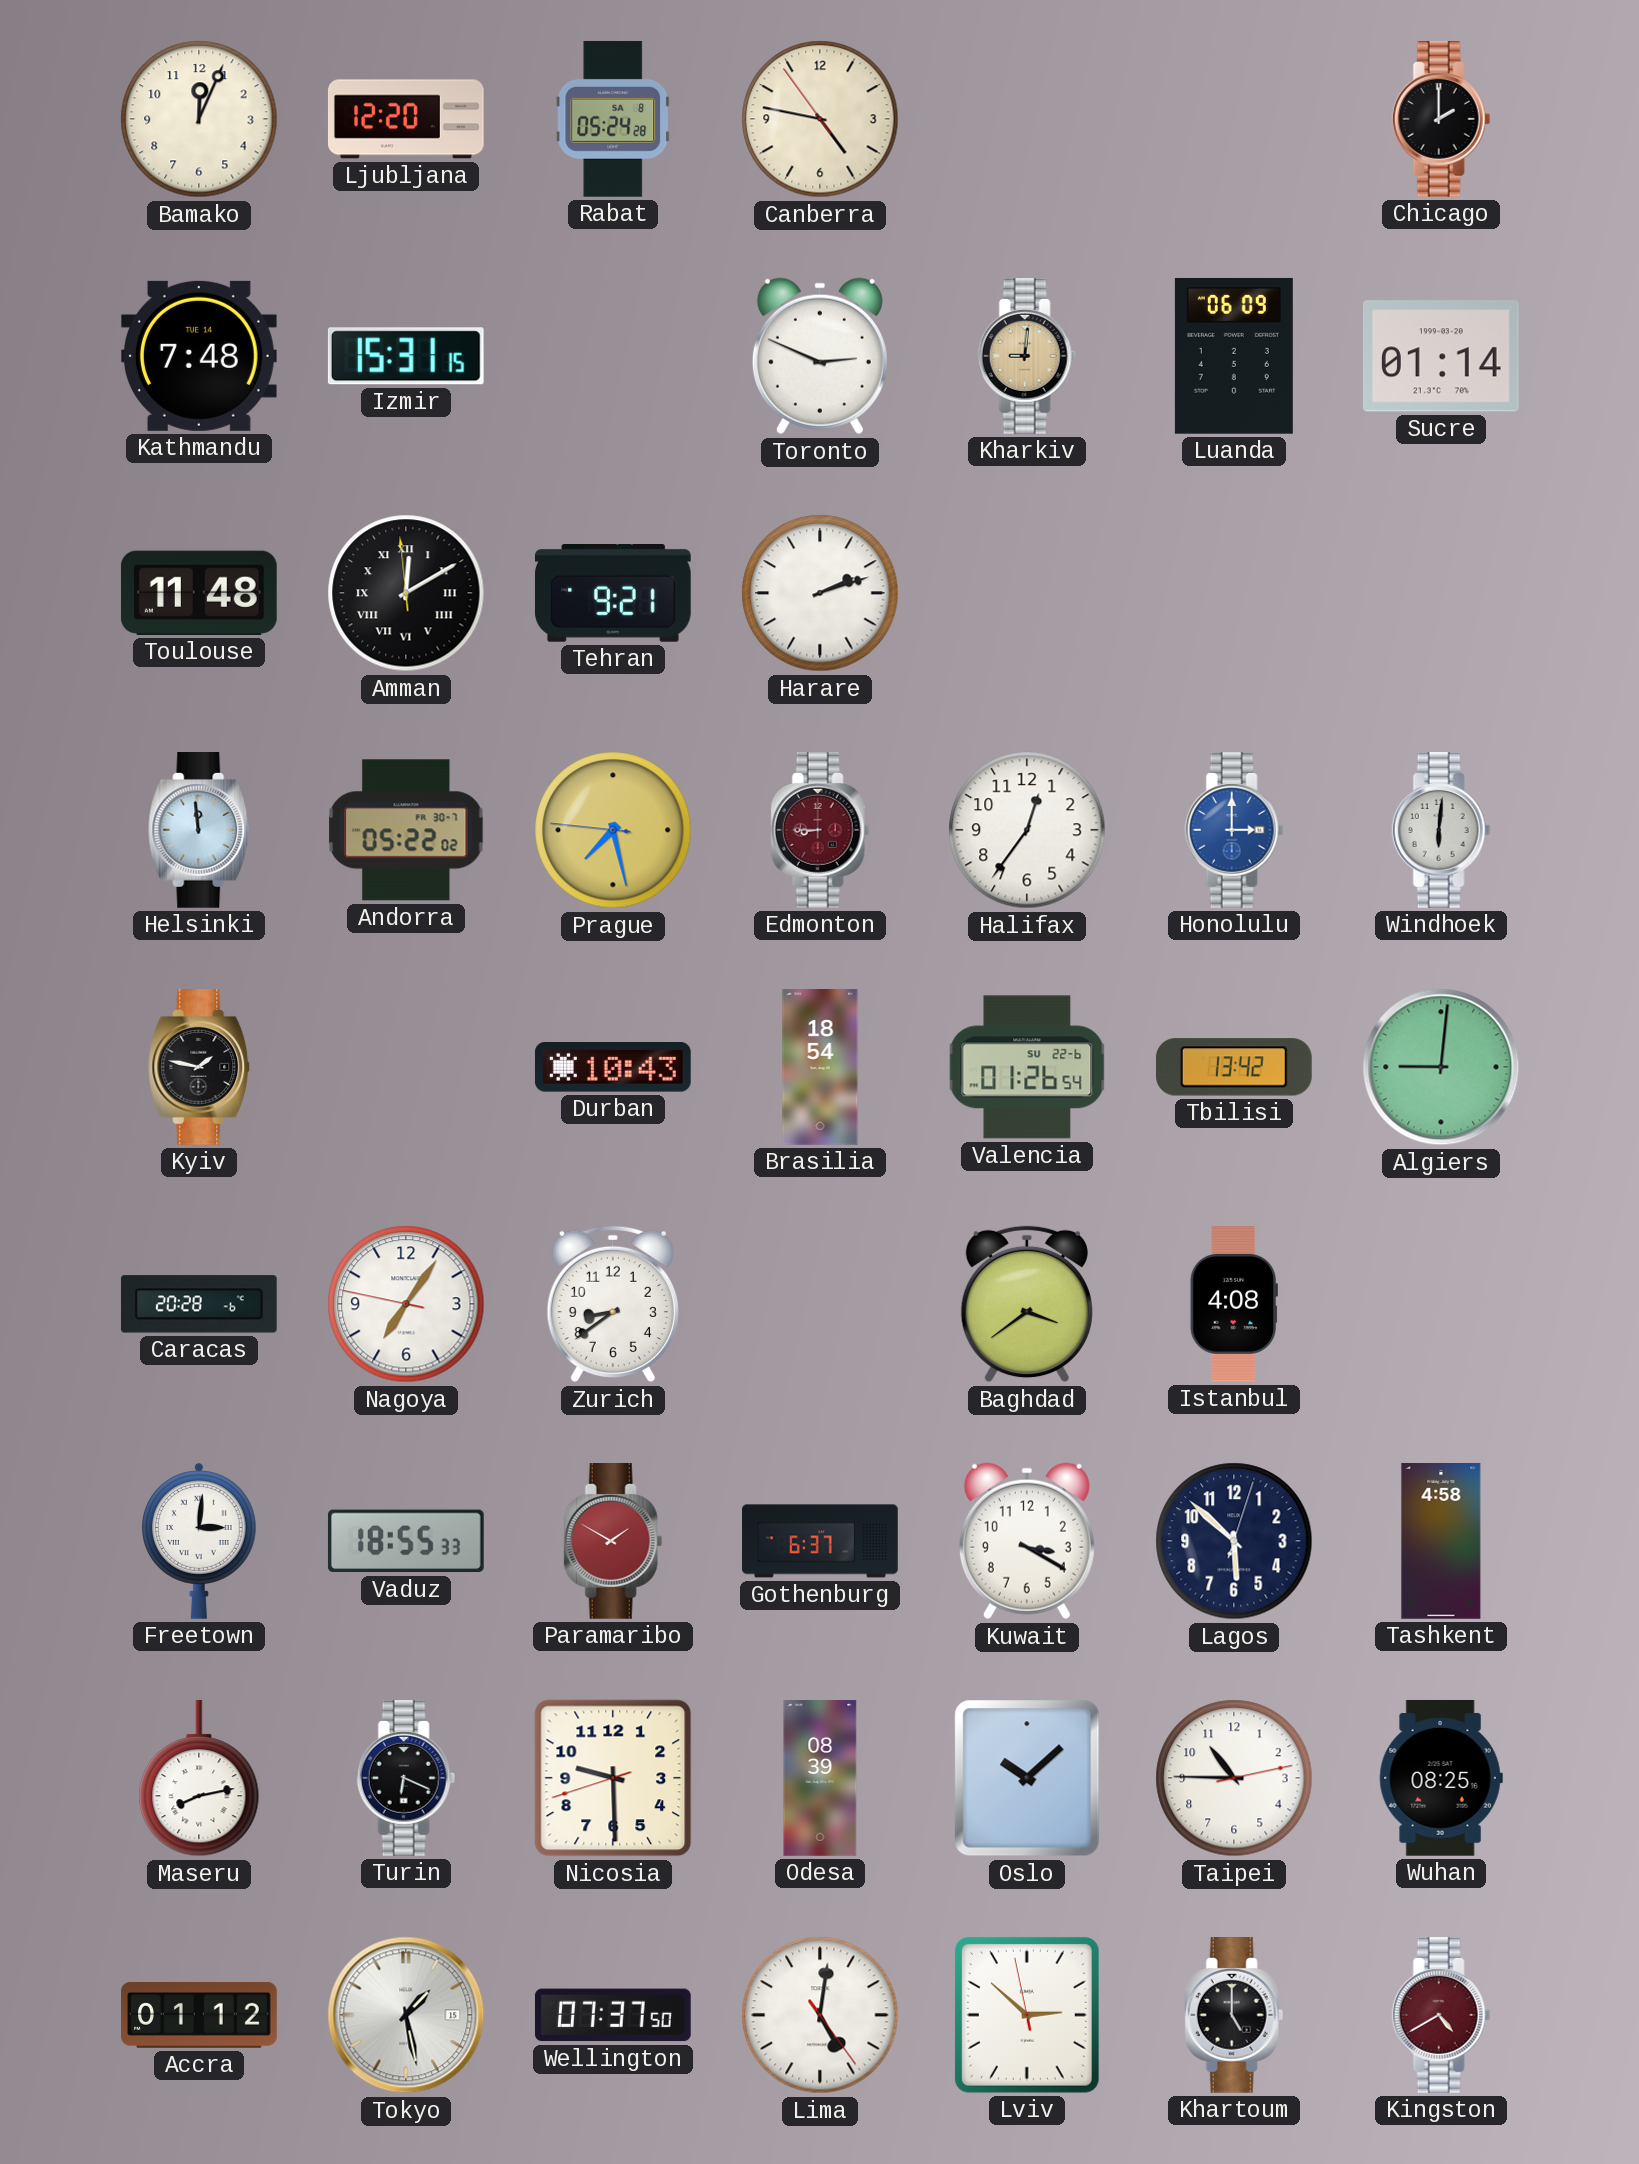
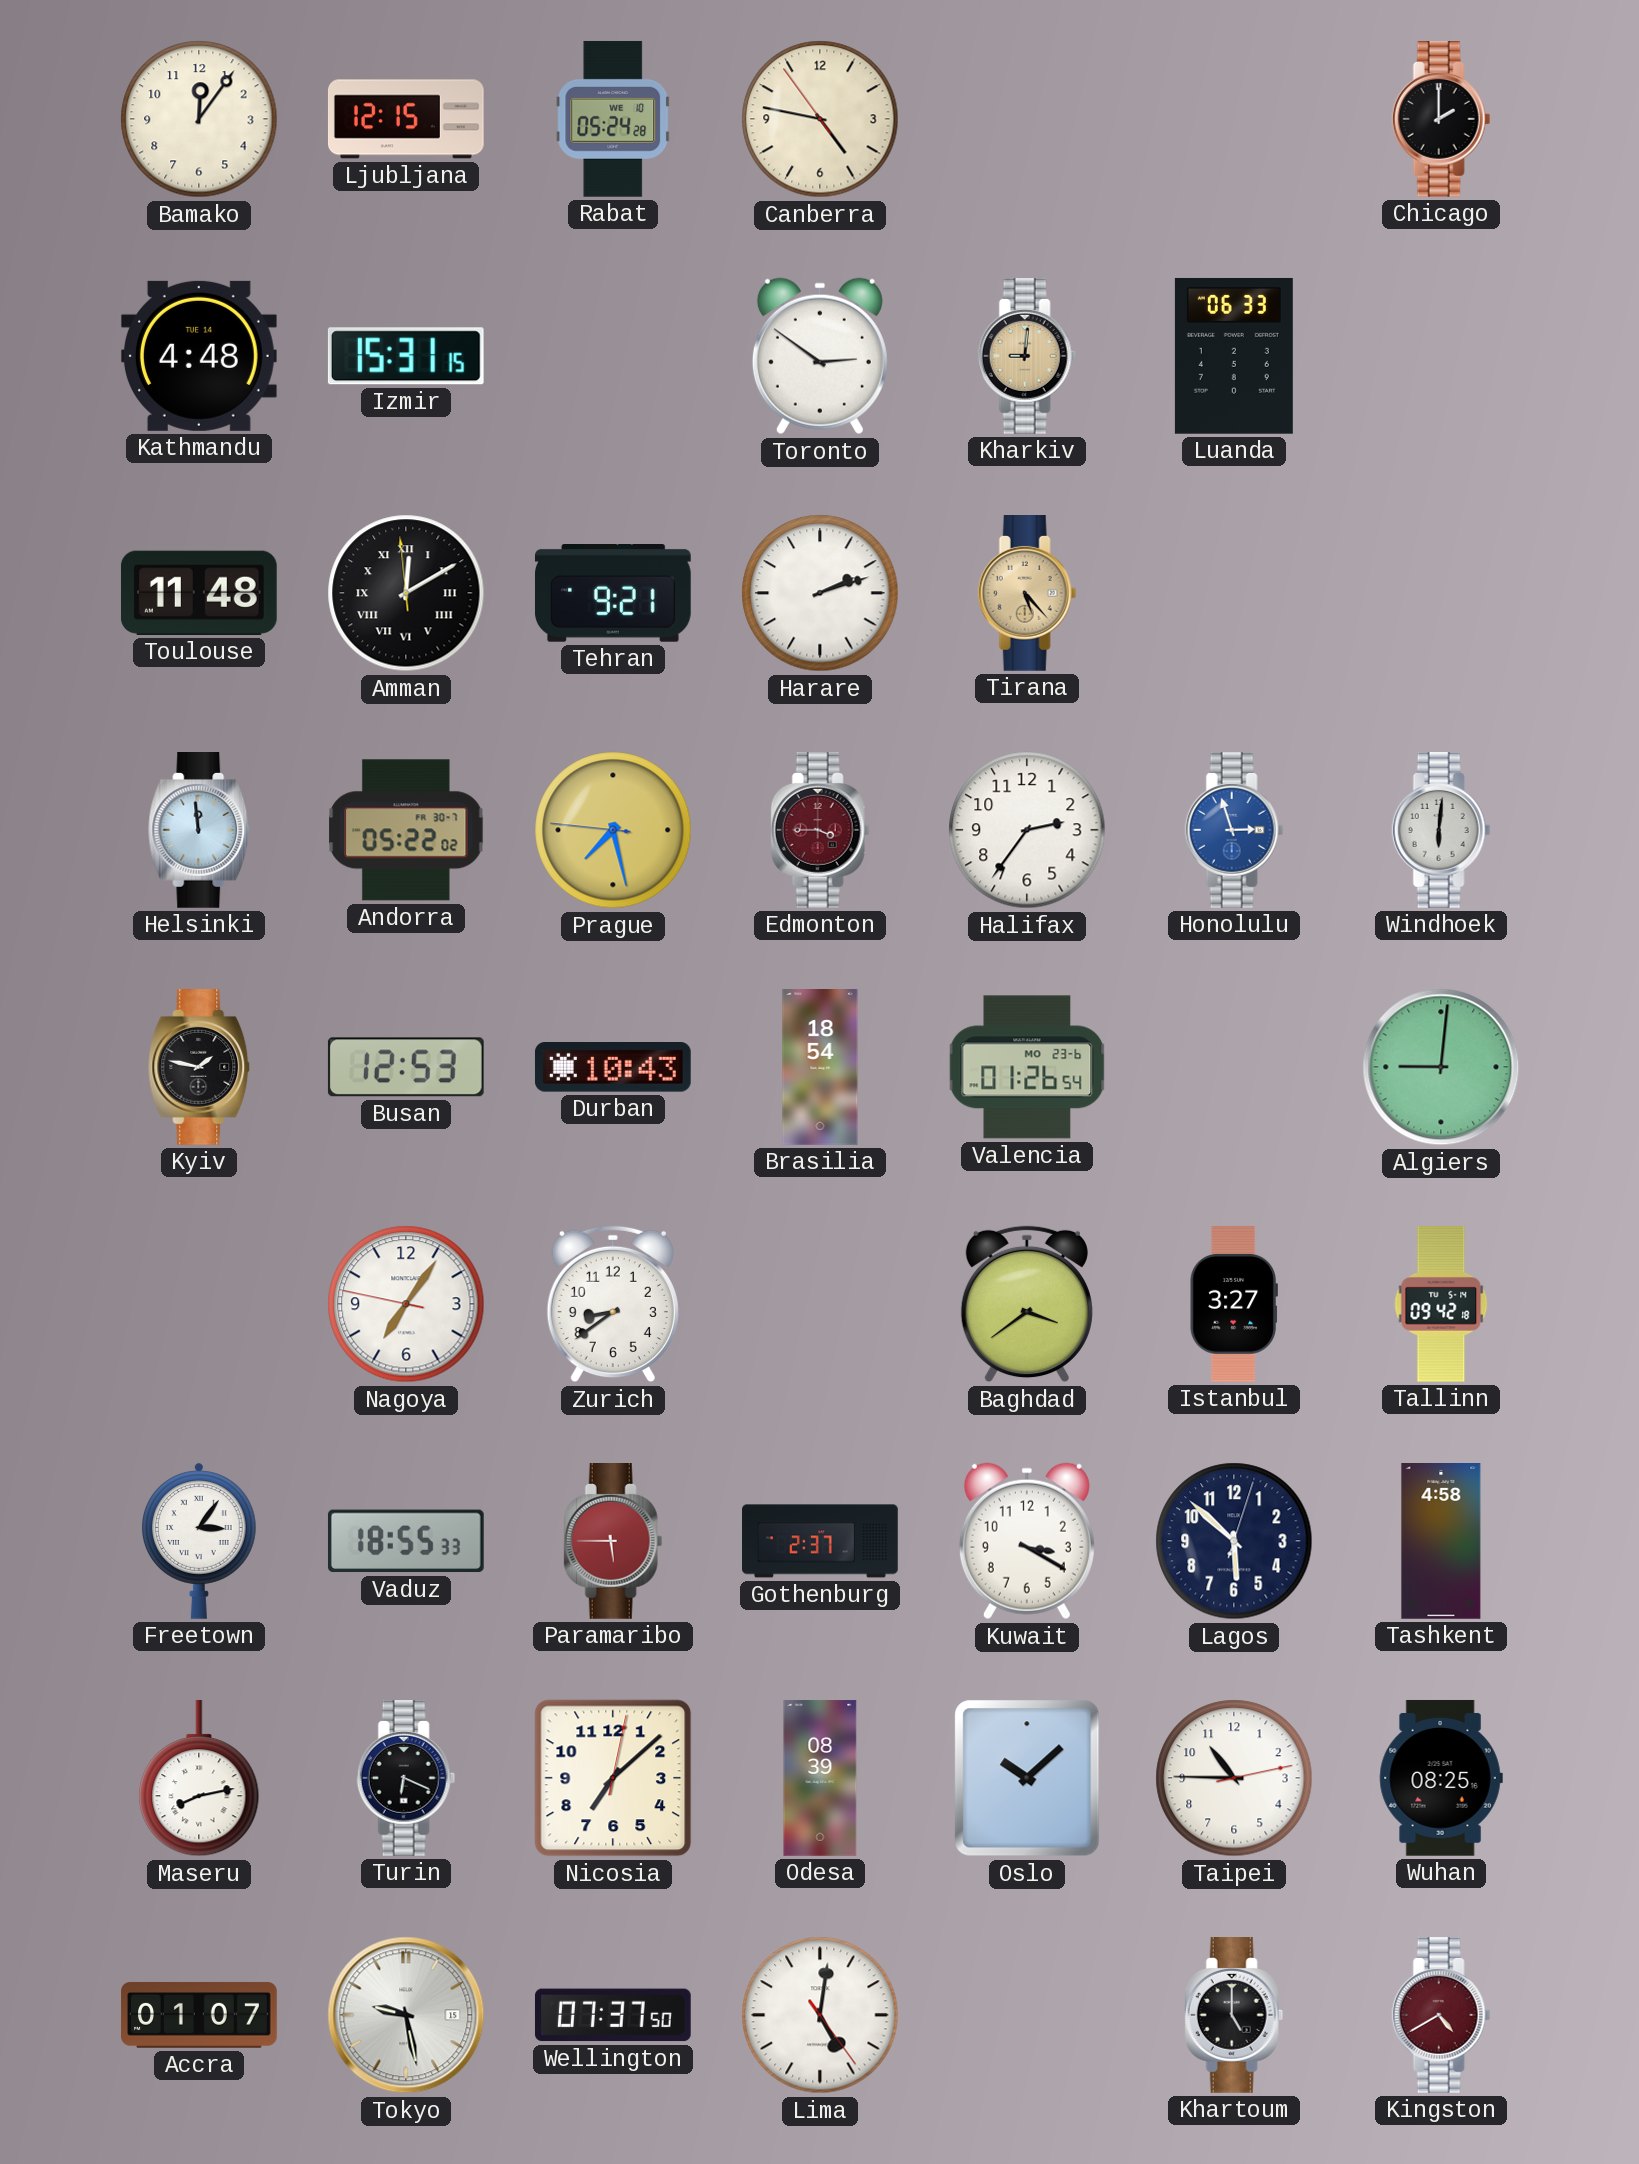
Bamako: 12:04 -> 12:06
Ljubljana: 12:20 -> 12:15
Rabat date: SA 8 -> WE 10
Kathmandu: 7:48 -> 4:48
Toronto: 2:49 -> 2:51
Luanda: 06:09 -> 06:33
Sucre: 01:14 -> none
Tirana: none -> 5:23
Edmonton: 8:45 -> 3:45
Halifax: 12:36 -> 2:36
Honolulu: 3:00 -> 2:57
Busan: none -> 12:53
Valencia date: SU 22-6 -> MO 23-6
Tbilisi: 13:42 -> none
Caracas: 20:28 -> none
Istanbul: 4:08 -> 3:27
Tallinn: none -> 09:42
Freetown: 3:01 -> 3:06
Paramaribo: 1:50 -> 5:45
Gothenburg: 6:37 -> 2:37
Nicosia: 9:29 -> 7:08
Accra: 01:12 -> 01:07
Tokyo: 1:28 -> 9:28
Lviv: 2:51 -> none
